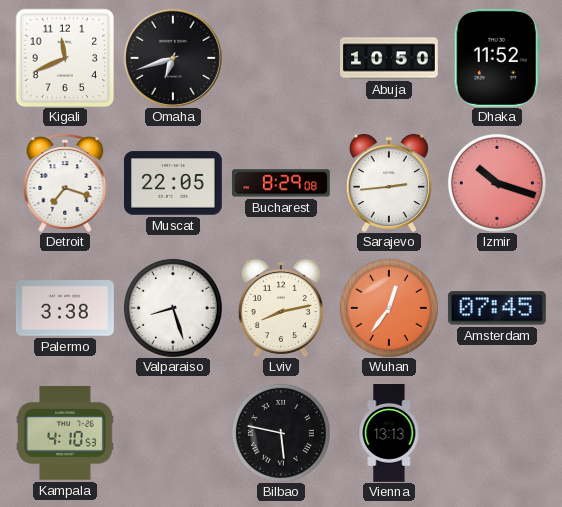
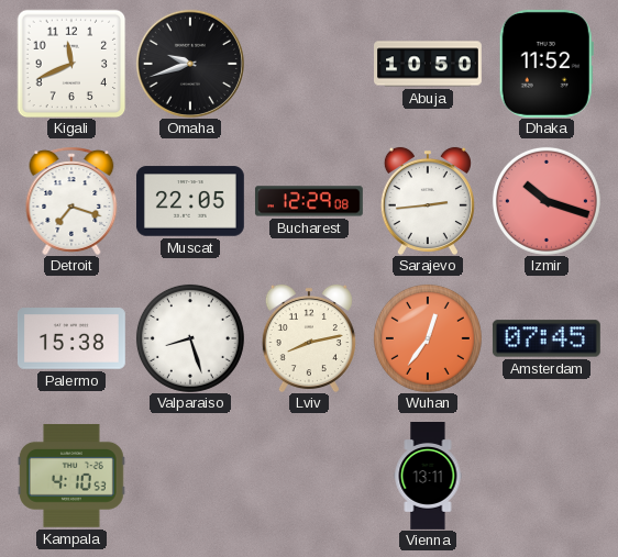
Omaha: 6:42 -> 9:42
Bucharest: 8:29 -> 12:29
Palermo: 3:38 -> 15:38
Bilbao: 5:47 -> none
Vienna: 13:13 -> 13:11
